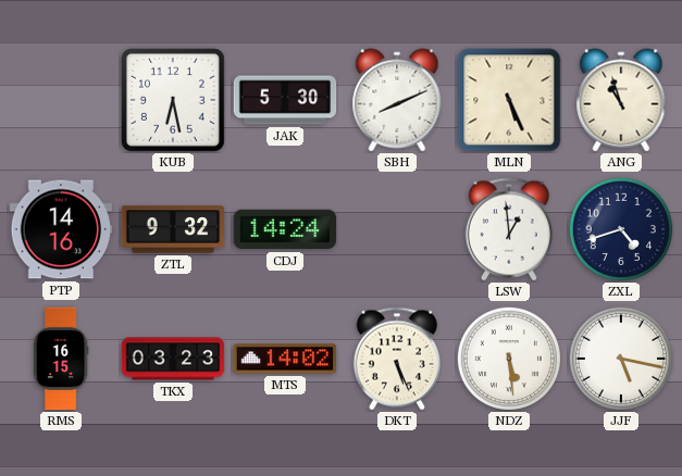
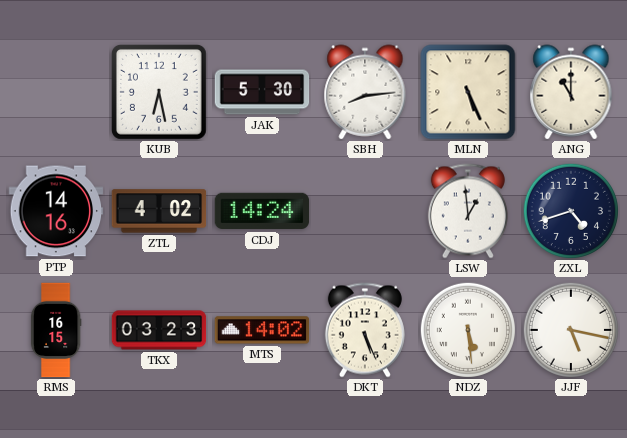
SBH: 8:11 -> 8:14
ANG: 10:57 -> 11:00
ZTL: 9:32 -> 4:02
